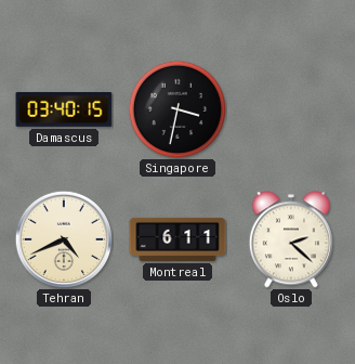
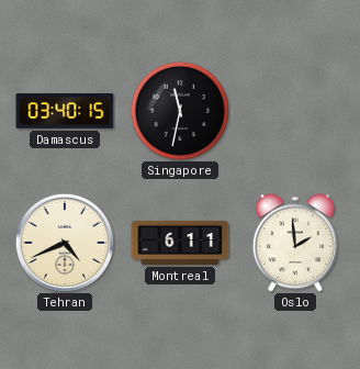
Singapore: 3:32 -> 11:32
Oslo: 2:22 -> 1:59
